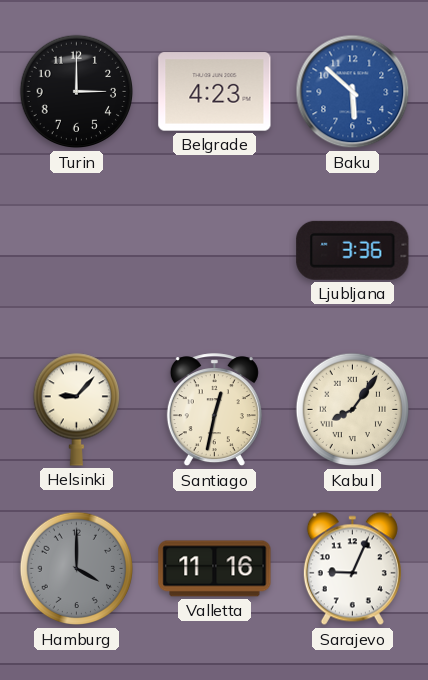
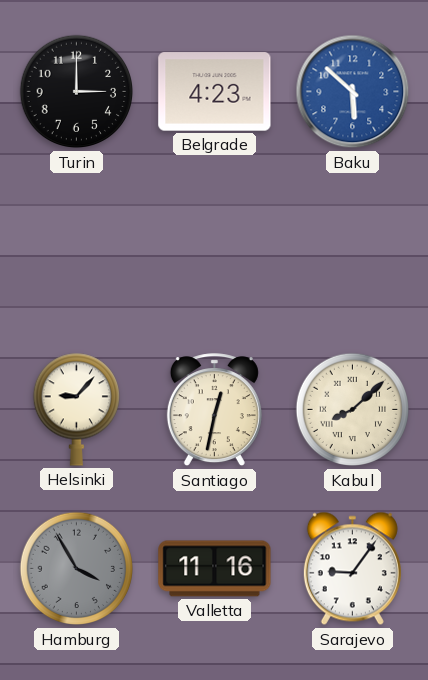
Ljubljana: 3:36 -> none
Kabul: 8:06 -> 8:08
Hamburg: 4:00 -> 3:55
Sarajevo: 9:04 -> 9:06
